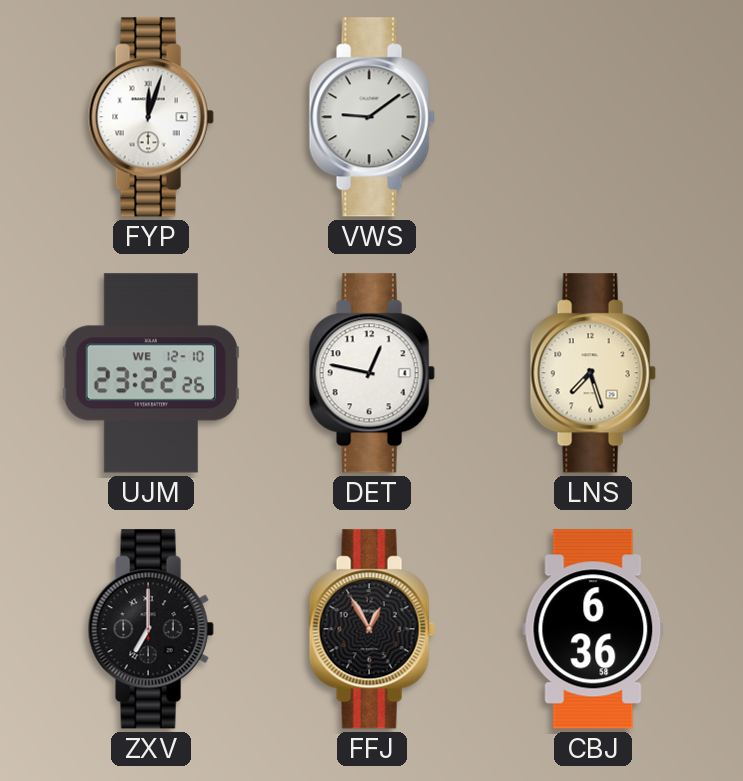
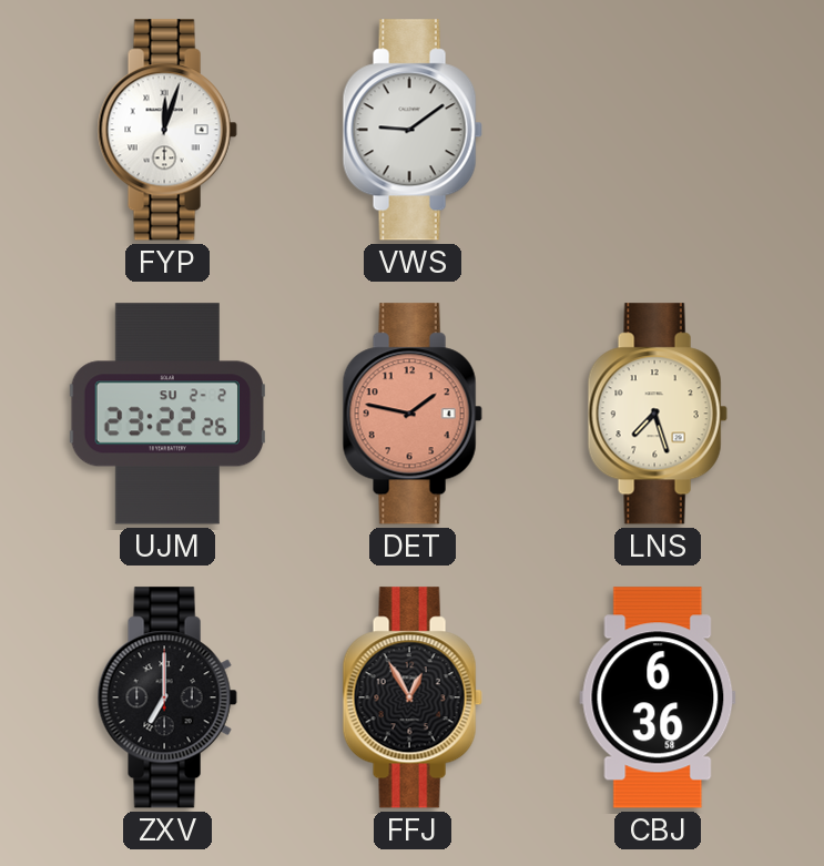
UJM date: WE 12-10 -> SU 2-2
DET: 12:47 -> 1:47
DET dial: white -> salmon
